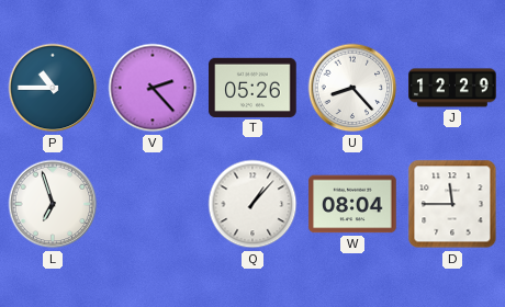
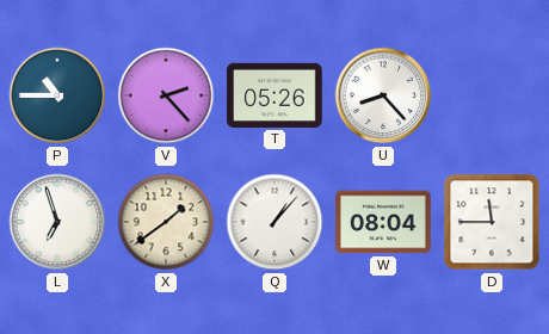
J: 12:29 -> none
X: none -> 1:39
